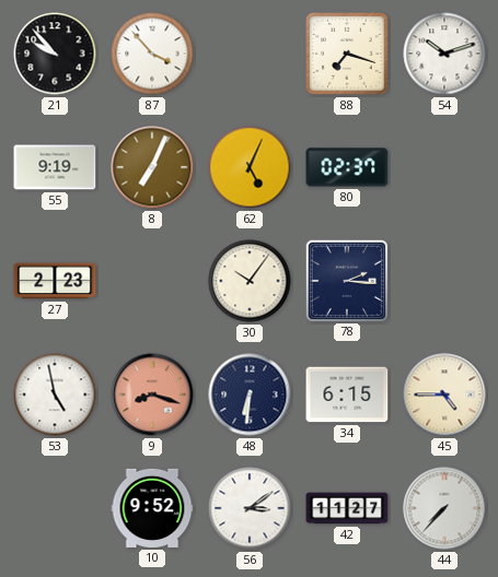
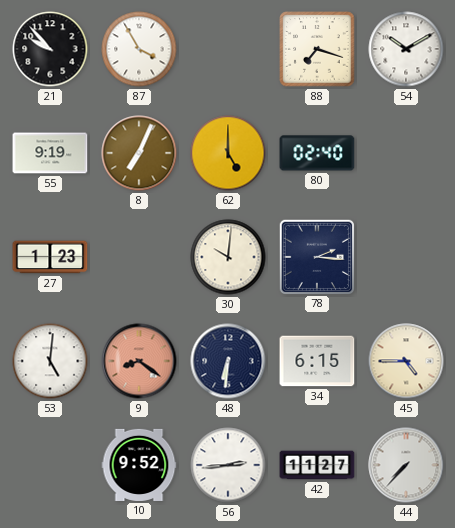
87: 3:53 -> 3:55
54: 10:12 -> 10:10
62: 5:04 -> 5:00
80: 02:37 -> 02:40
27: 2:23 -> 1:23
30: 10:06 -> 10:01
53: 4:58 -> 5:01
9: 8:18 -> 8:21
56: 3:09 -> 2:44
